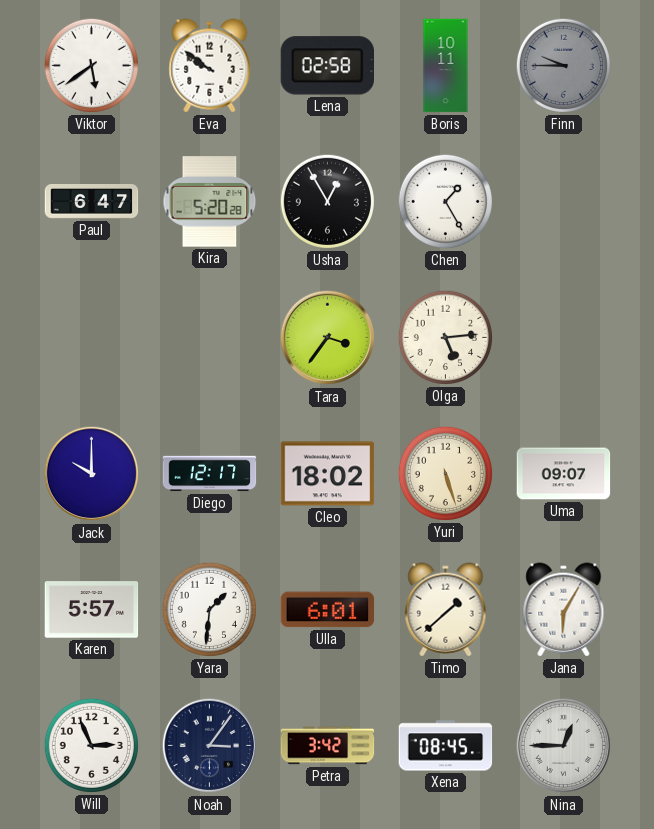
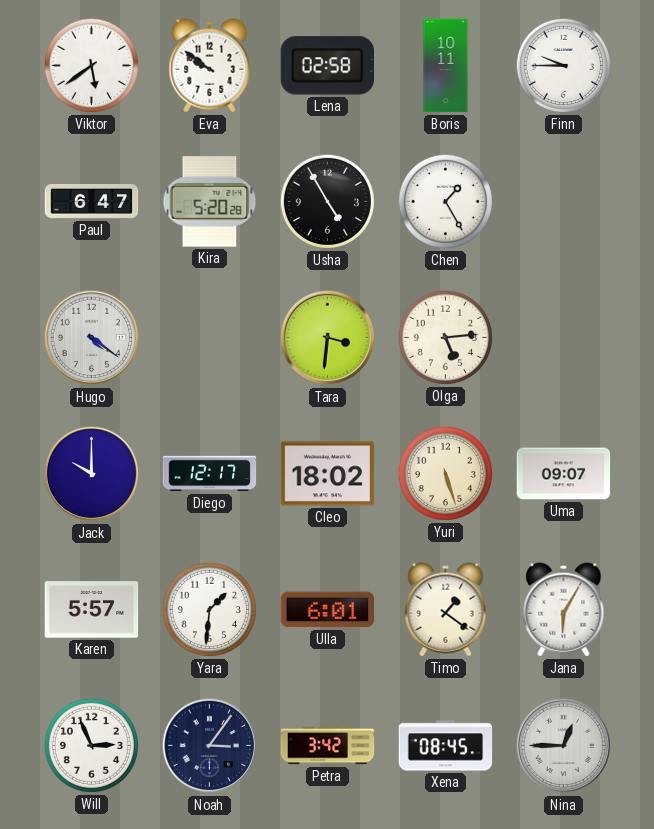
Finn dial: grey -> white
Usha: 12:55 -> 4:55
Hugo: none -> 4:21
Tara: 3:36 -> 3:31
Timo: 1:38 -> 1:21
